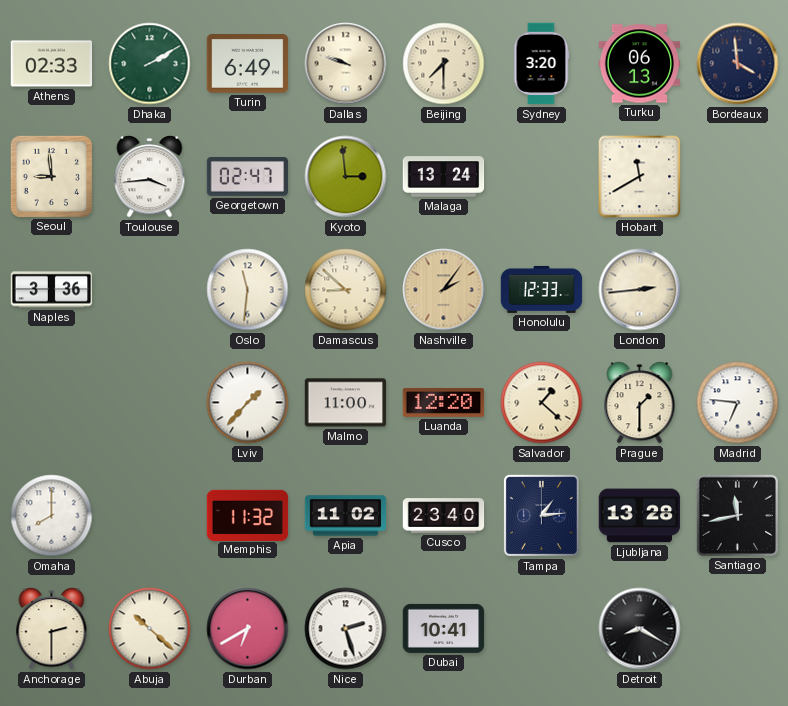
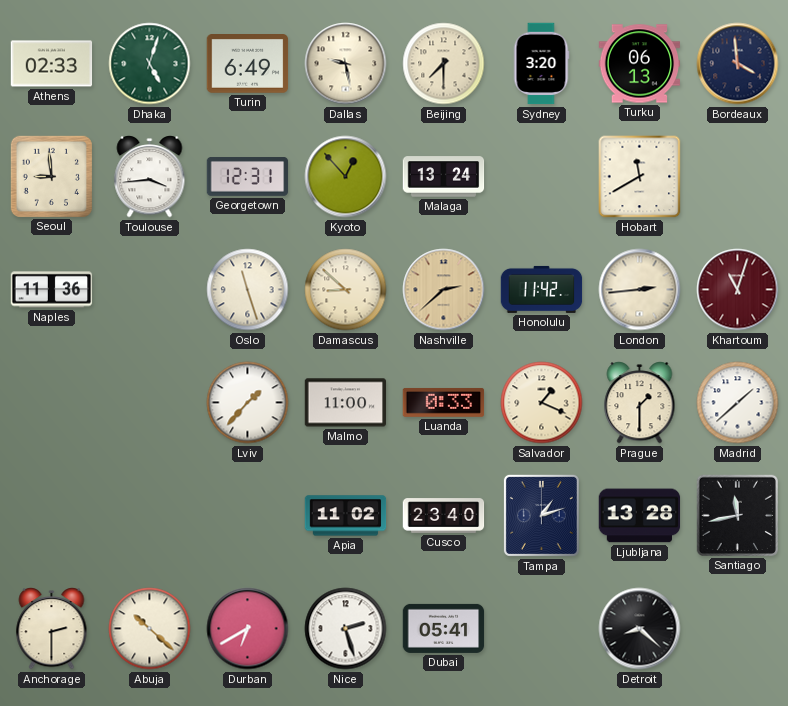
Dhaka: 2:10 -> 5:03
Dallas: 9:48 -> 9:28
Georgetown: 02:47 -> 12:31
Kyoto: 2:59 -> 12:53
Naples: 3:36 -> 11:36
Oslo: 11:31 -> 11:27
Nashville: 2:06 -> 2:38
Honolulu: 12:33 -> 11:42
Khartoum: none -> 11:03
Luanda: 12:20 -> 0:33
Salvador: 1:22 -> 1:19
Madrid: 6:46 -> 1:38
Omaha: 8:00 -> none
Memphis: 11:32 -> none
Tampa: 1:14 -> 1:12
Dubai: 10:41 -> 05:41
Detroit: 8:20 -> 8:22
